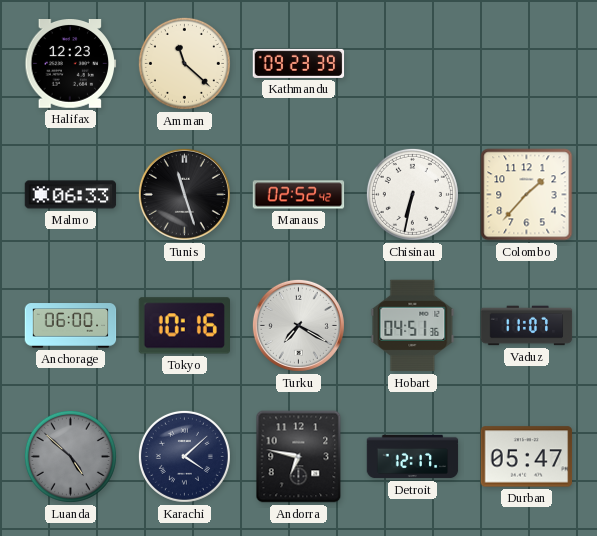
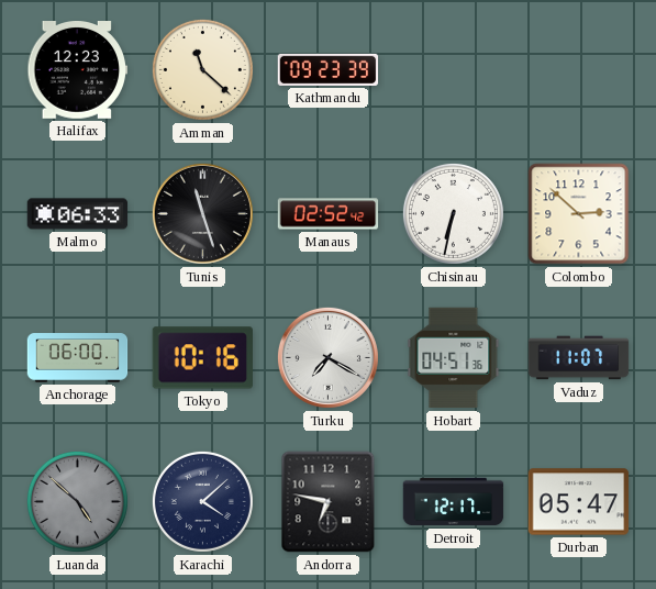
Colombo: 1:37 -> 2:52
